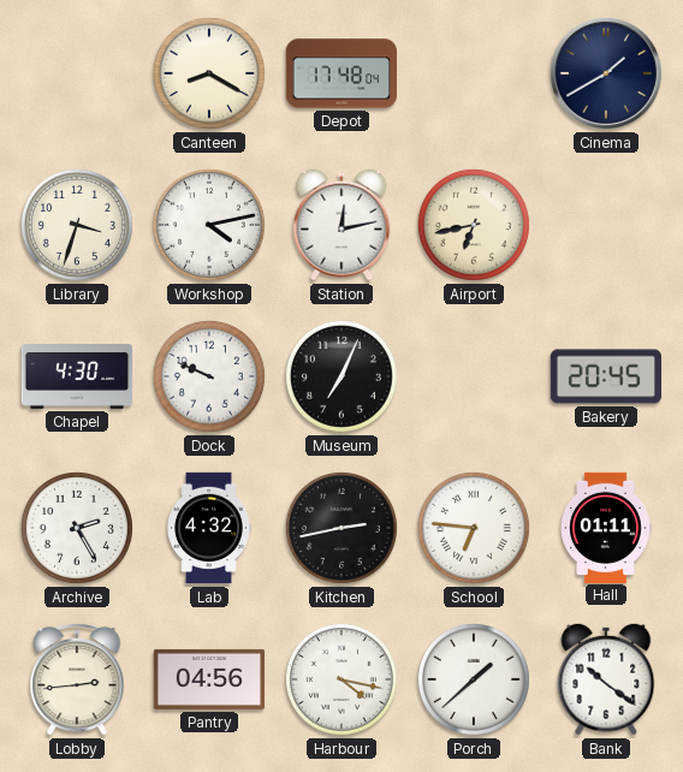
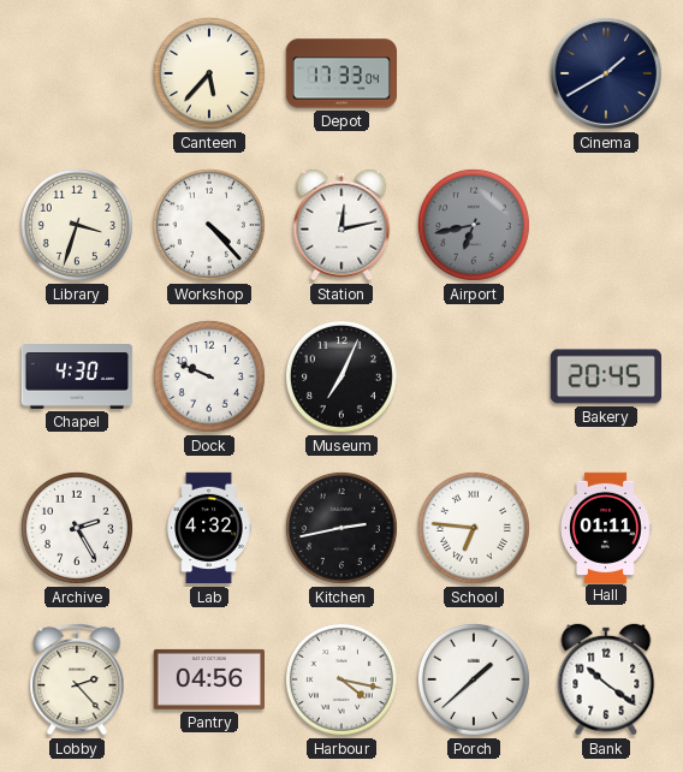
Canteen: 8:20 -> 5:37
Depot: 17:48 -> 17:33
Workshop: 4:13 -> 4:23
Airport dial: cream -> grey
Lobby: 2:44 -> 2:23
